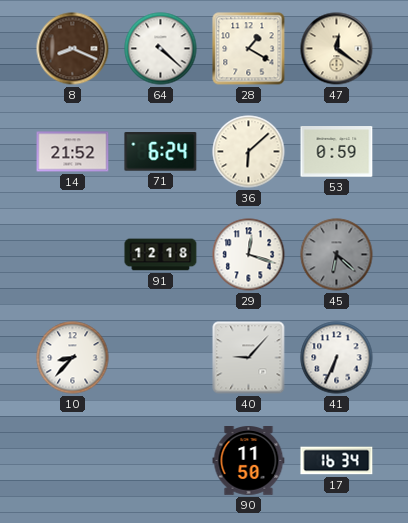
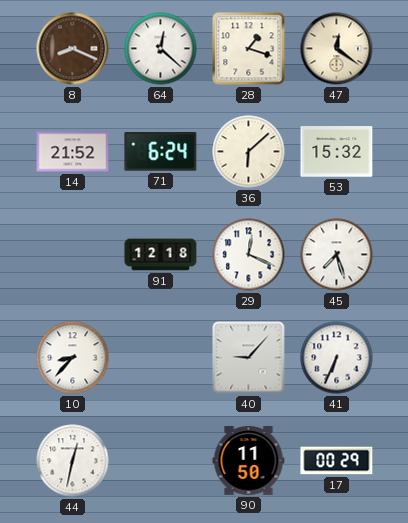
64: 4:22 -> 12:22
28: 1:20 -> 1:18
53: 0:59 -> 15:32
29: 12:18 -> 12:19
45: 6:22 -> 7:27
45 dial: grey -> white
44: none -> 12:32
17: 16:34 -> 00:29
